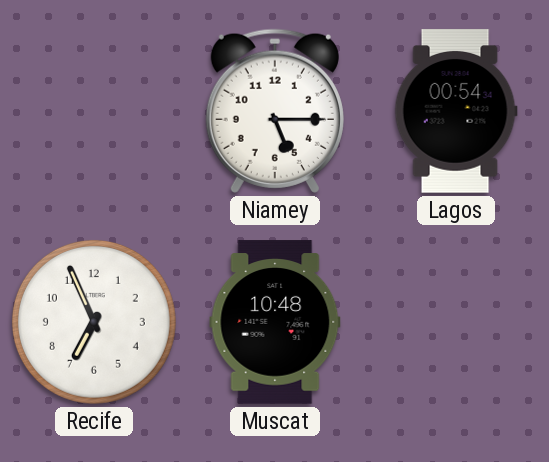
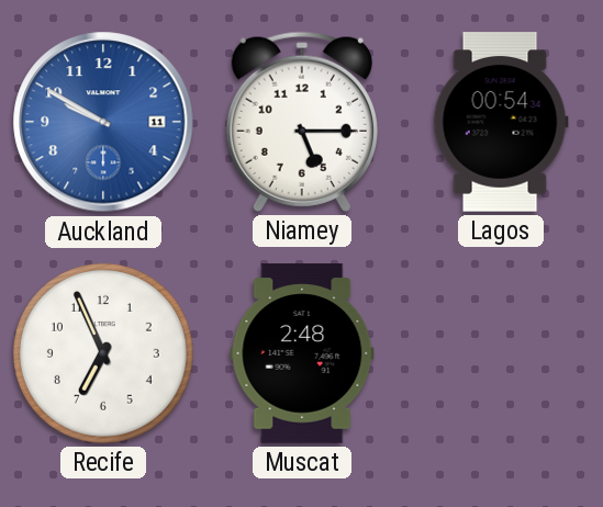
Auckland: none -> 9:50
Muscat: 10:48 -> 2:48
